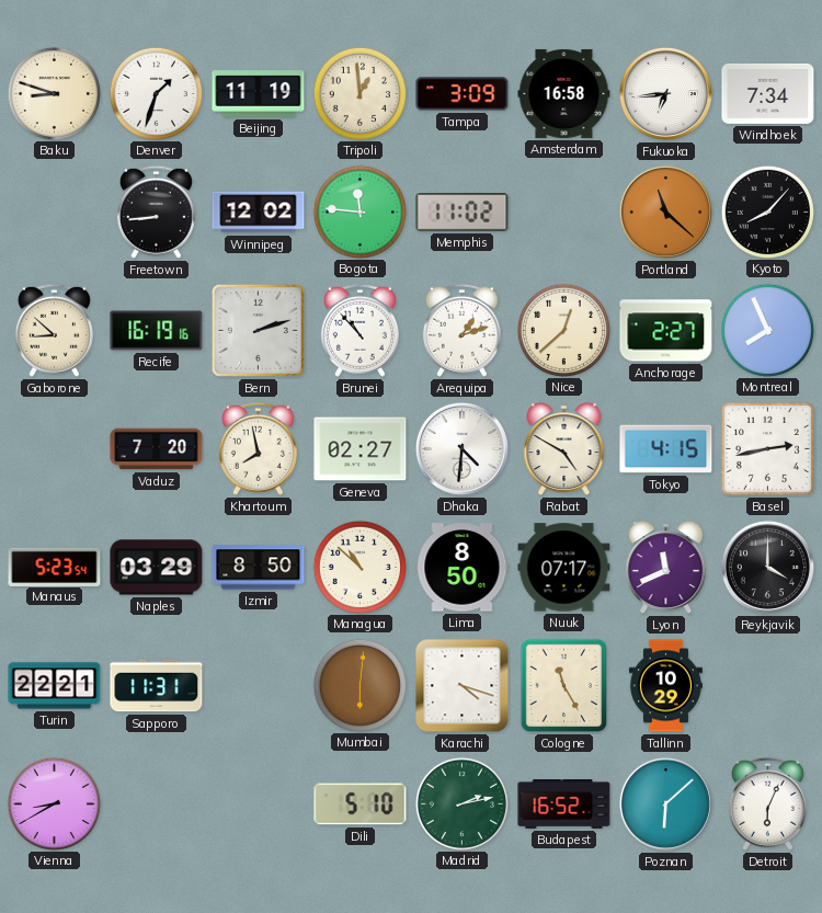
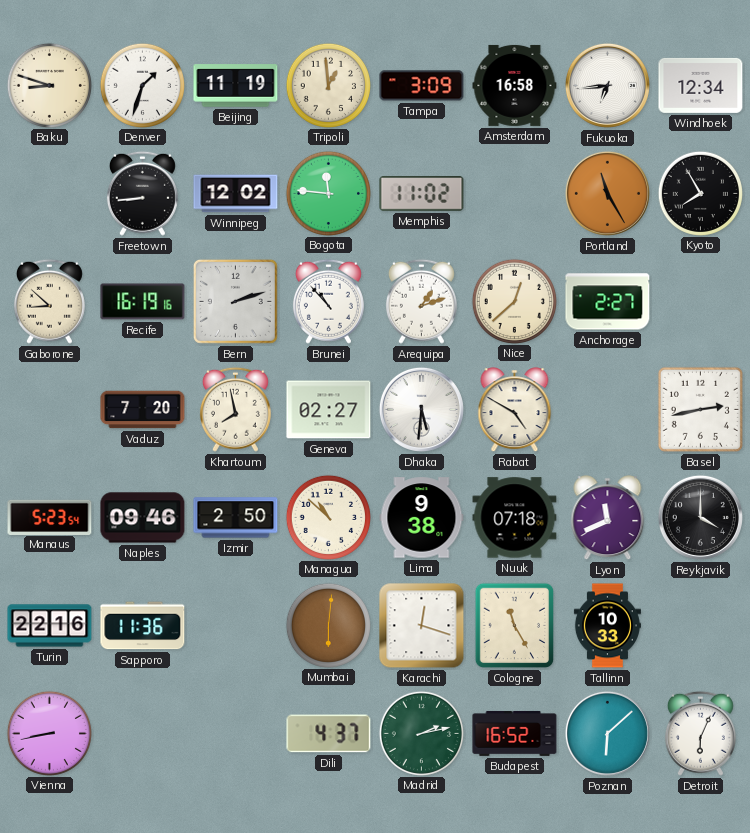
Windhoek: 7:34 -> 12:34
Portland: 11:22 -> 11:25
Kyoto: 8:07 -> 7:55
Montreal: 7:56 -> none
Dhaka: 4:31 -> 5:31
Tokyo: 4:15 -> none
Naples: 03:29 -> 09:46
Izmir: 8:50 -> 2:50
Lima: 8:50 -> 9:38
Nuuk: 07:17 -> 07:18
Turin: 22:21 -> 22:16
Sapporo: 11:31 -> 11:36
Karachi: 4:18 -> 12:18
Tallinn: 10:29 -> 10:33
Vienna: 8:40 -> 8:43
Dili: 5:10 -> 4:37
